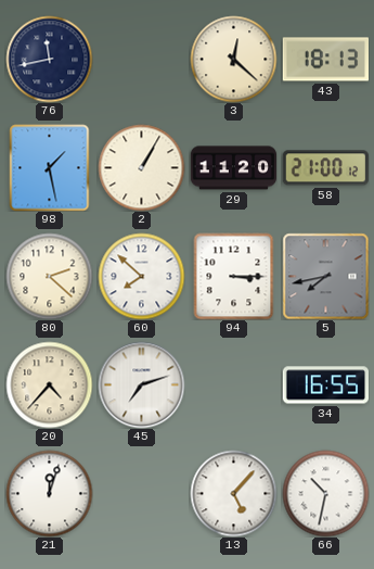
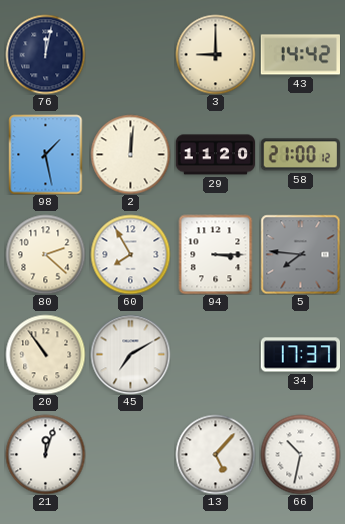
76: 11:43 -> 12:02
3: 12:22 -> 9:00
43: 18:13 -> 14:42
2: 1:05 -> 12:01
60: 7:52 -> 7:55
5: 7:43 -> 7:46
20: 4:37 -> 10:54
45: 7:12 -> 7:10
34: 16:55 -> 17:37
